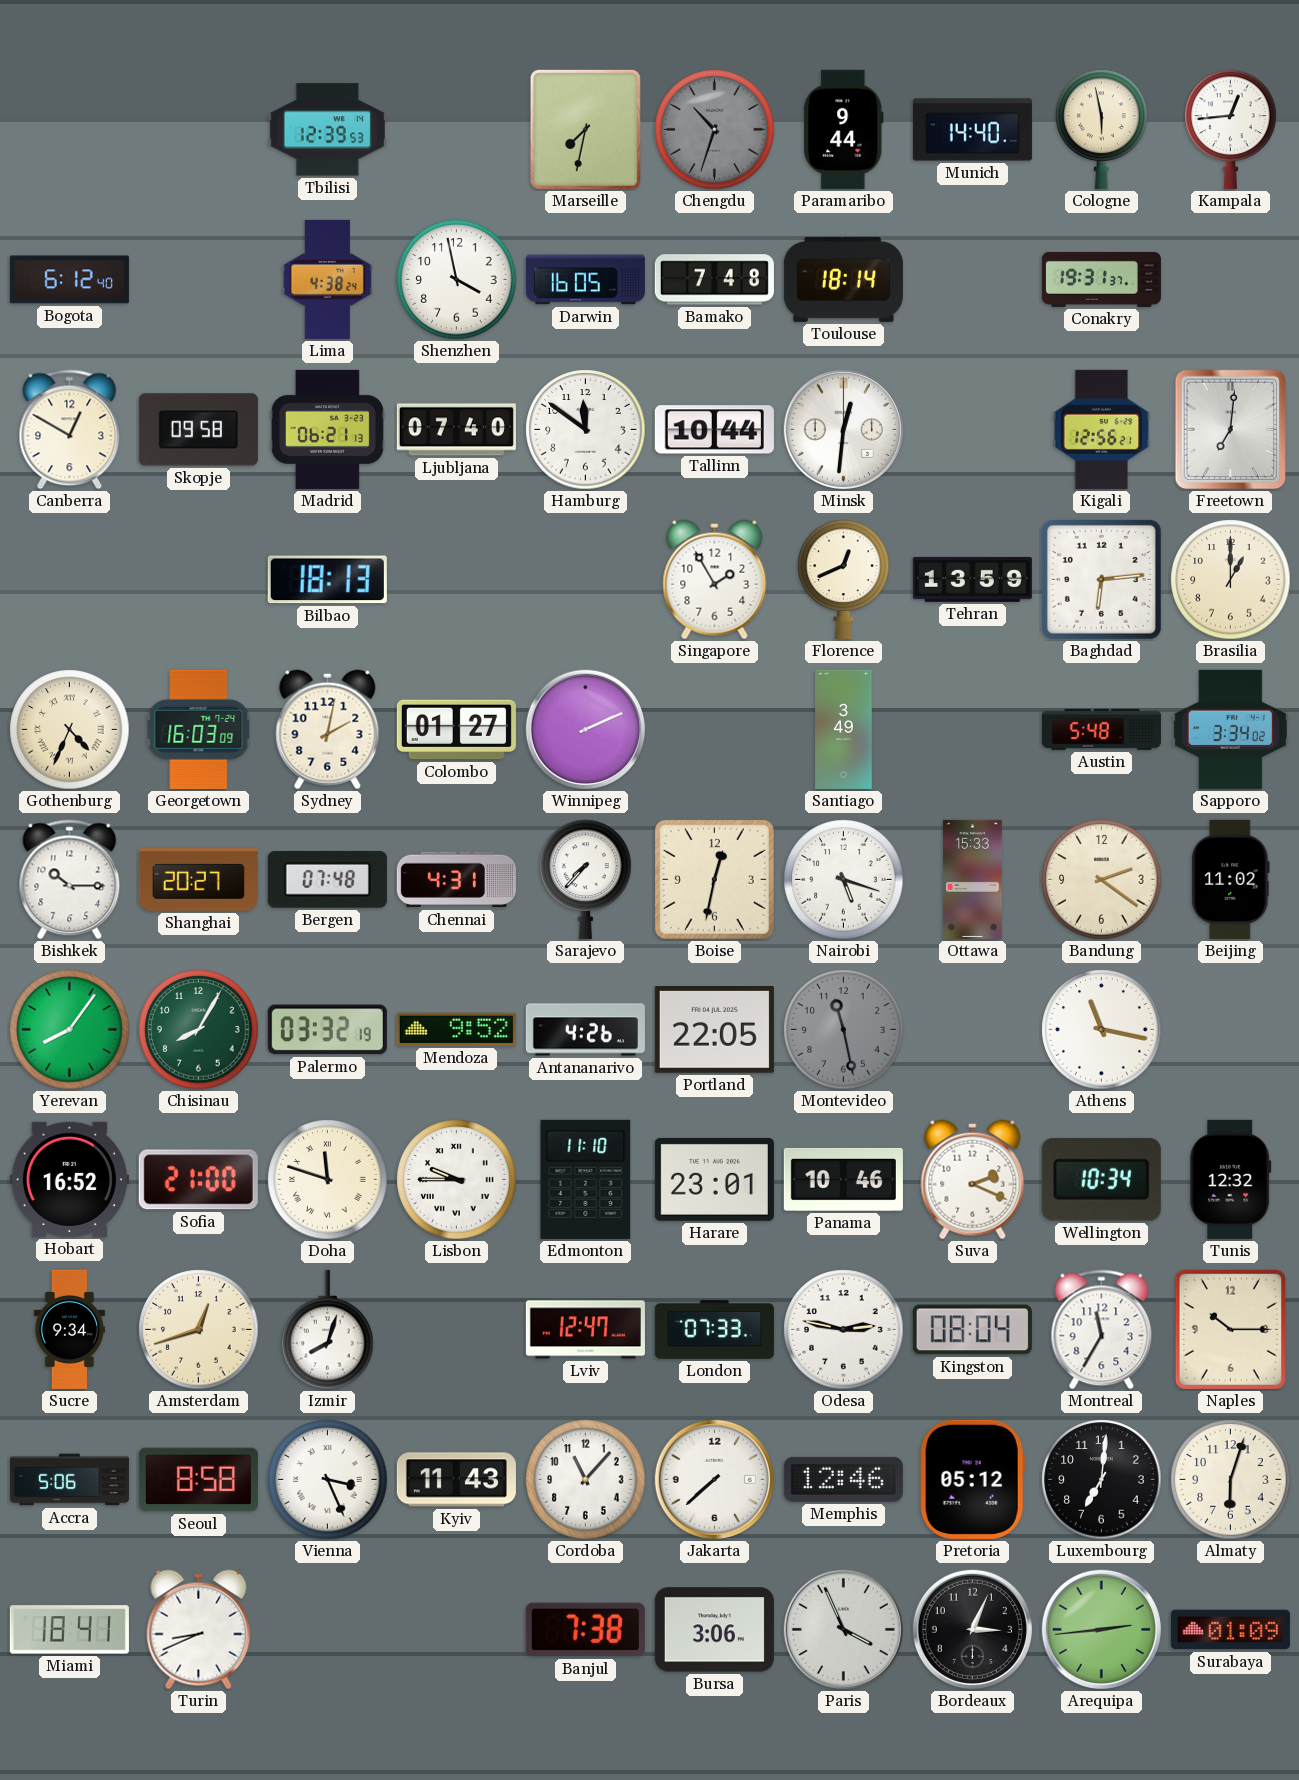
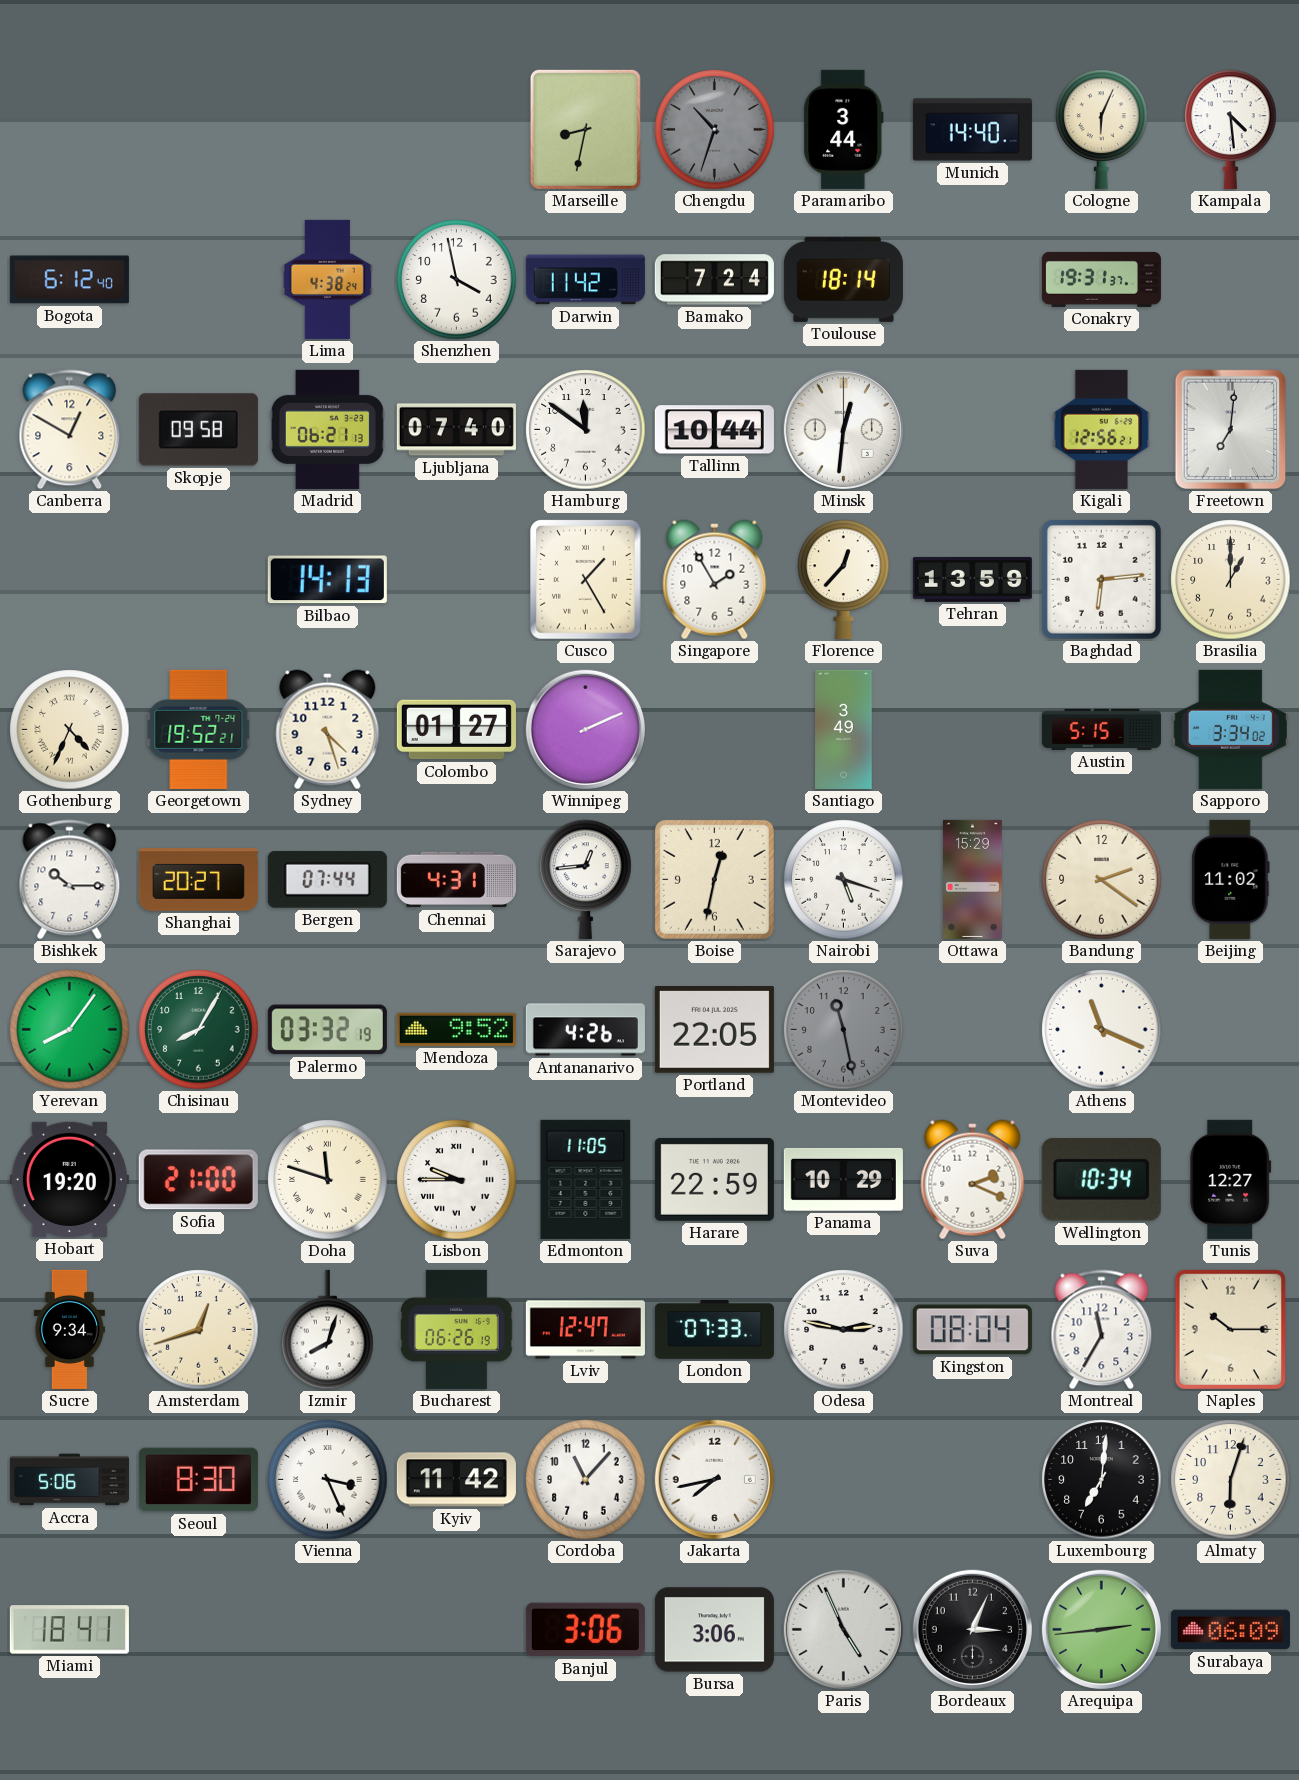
Tbilisi: 12:39 -> none
Marseille: 7:32 -> 8:32
Paramaribo: 9:44 -> 3:44
Cologne: 5:58 -> 6:04
Kampala: 12:44 -> 4:29
Darwin: 16:05 -> 11:42
Bamako: 7:48 -> 7:24
Bilbao: 18:13 -> 14:13
Cusco: none -> 1:25
Florence: 12:41 -> 12:37
Georgetown: 16:03 -> 19:52
Sydney: 2:02 -> 4:27
Austin: 5:48 -> 5:15
Bergen: 07:48 -> 07:44
Sarajevo: 7:37 -> 12:44
Ottawa: 15:33 -> 15:29
Athens: 11:17 -> 11:19
Hobart: 16:52 -> 19:20
Edmonton: 11:10 -> 11:05
Harare: 23:01 -> 22:59
Panama: 10:46 -> 10:29
Tunis: 12:32 -> 12:27
Bucharest: none -> 06:26
Seoul: 8:58 -> 8:30
Kyiv: 11:43 -> 11:42
Jakarta: 7:38 -> 7:43
Memphis: 12:46 -> none
Pretoria: 05:12 -> none
Turin: 8:41 -> none
Banjul: 7:38 -> 3:06
Paris: 3:56 -> 4:56
Surabaya: 01:09 -> 06:09
